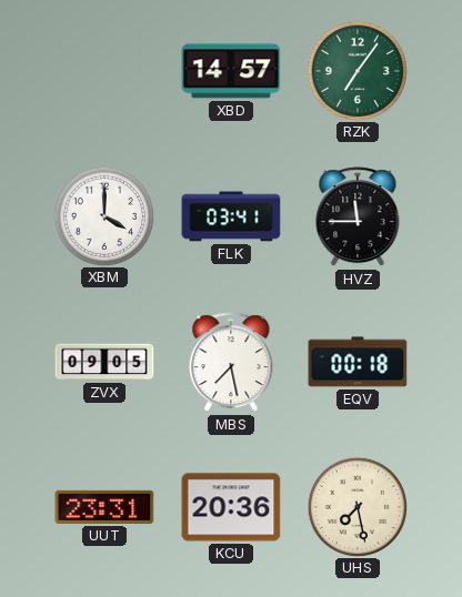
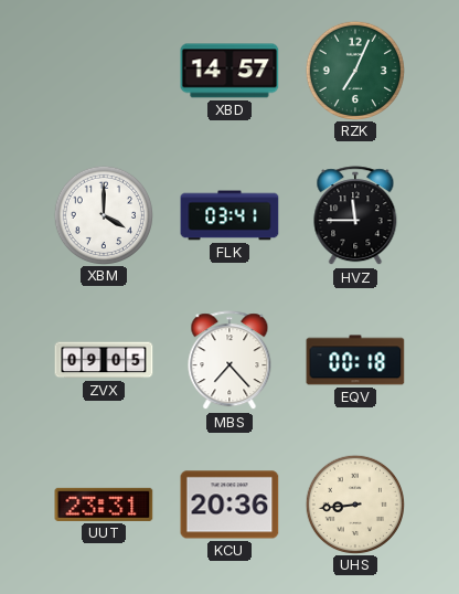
RZK: 7:06 -> 7:04
MBS: 7:28 -> 7:23
UHS: 7:28 -> 8:44
